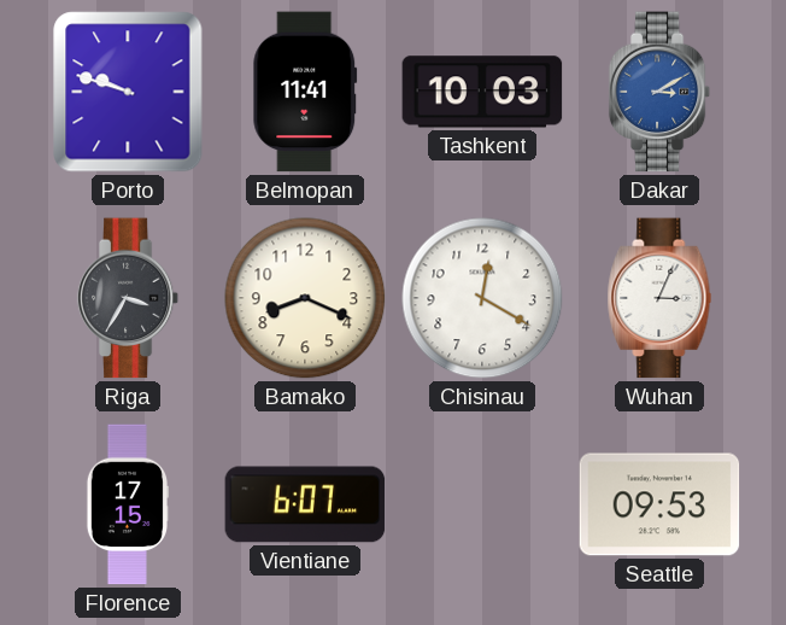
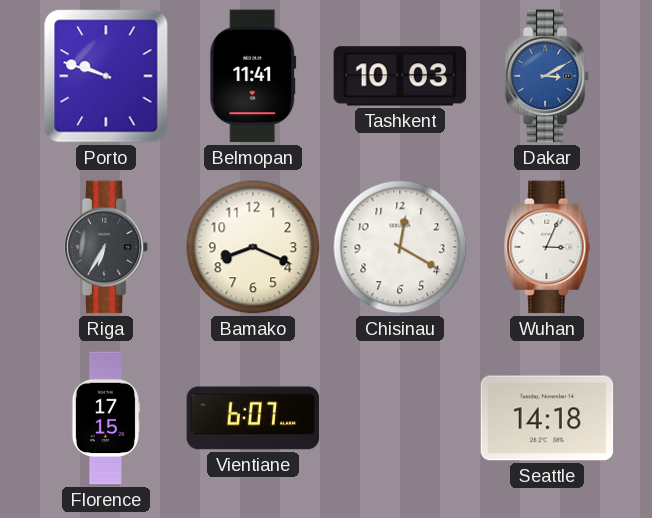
Riga: 3:35 -> 6:35
Seattle: 09:53 -> 14:18
